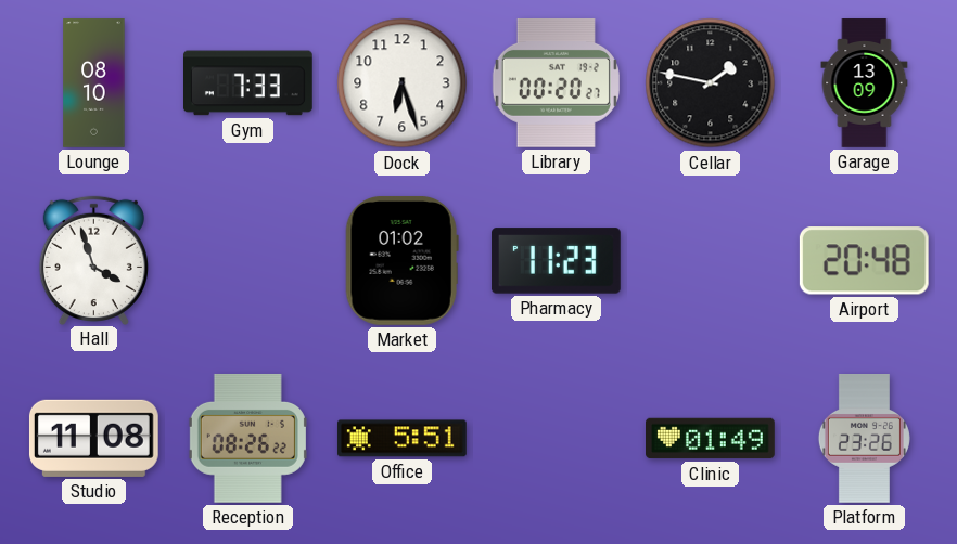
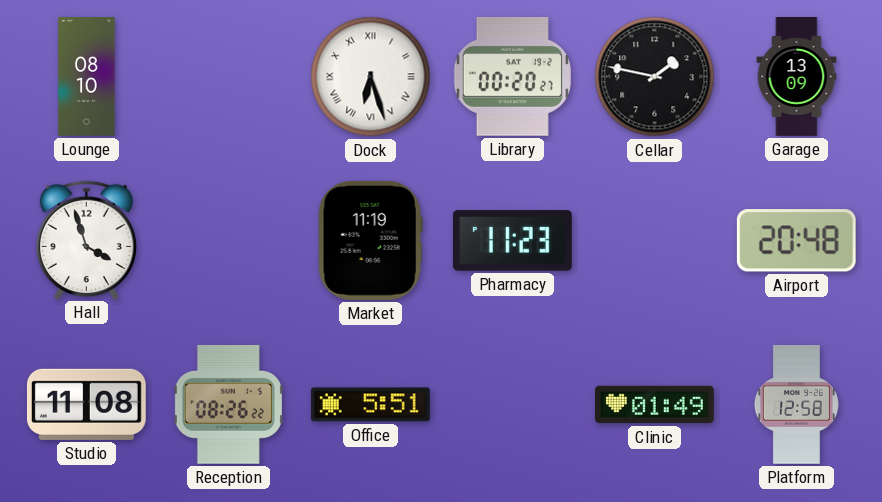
Gym: 7:33 -> none
Dock numerals: Arabic -> Roman
Market: 01:02 -> 11:19
Platform: 23:26 -> 12:58
